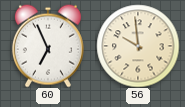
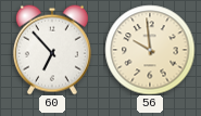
60: 6:56 -> 6:53
